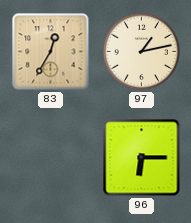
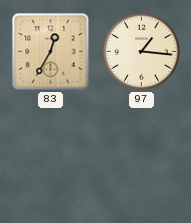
97: 1:13 -> 1:16
96: 6:15 -> none
